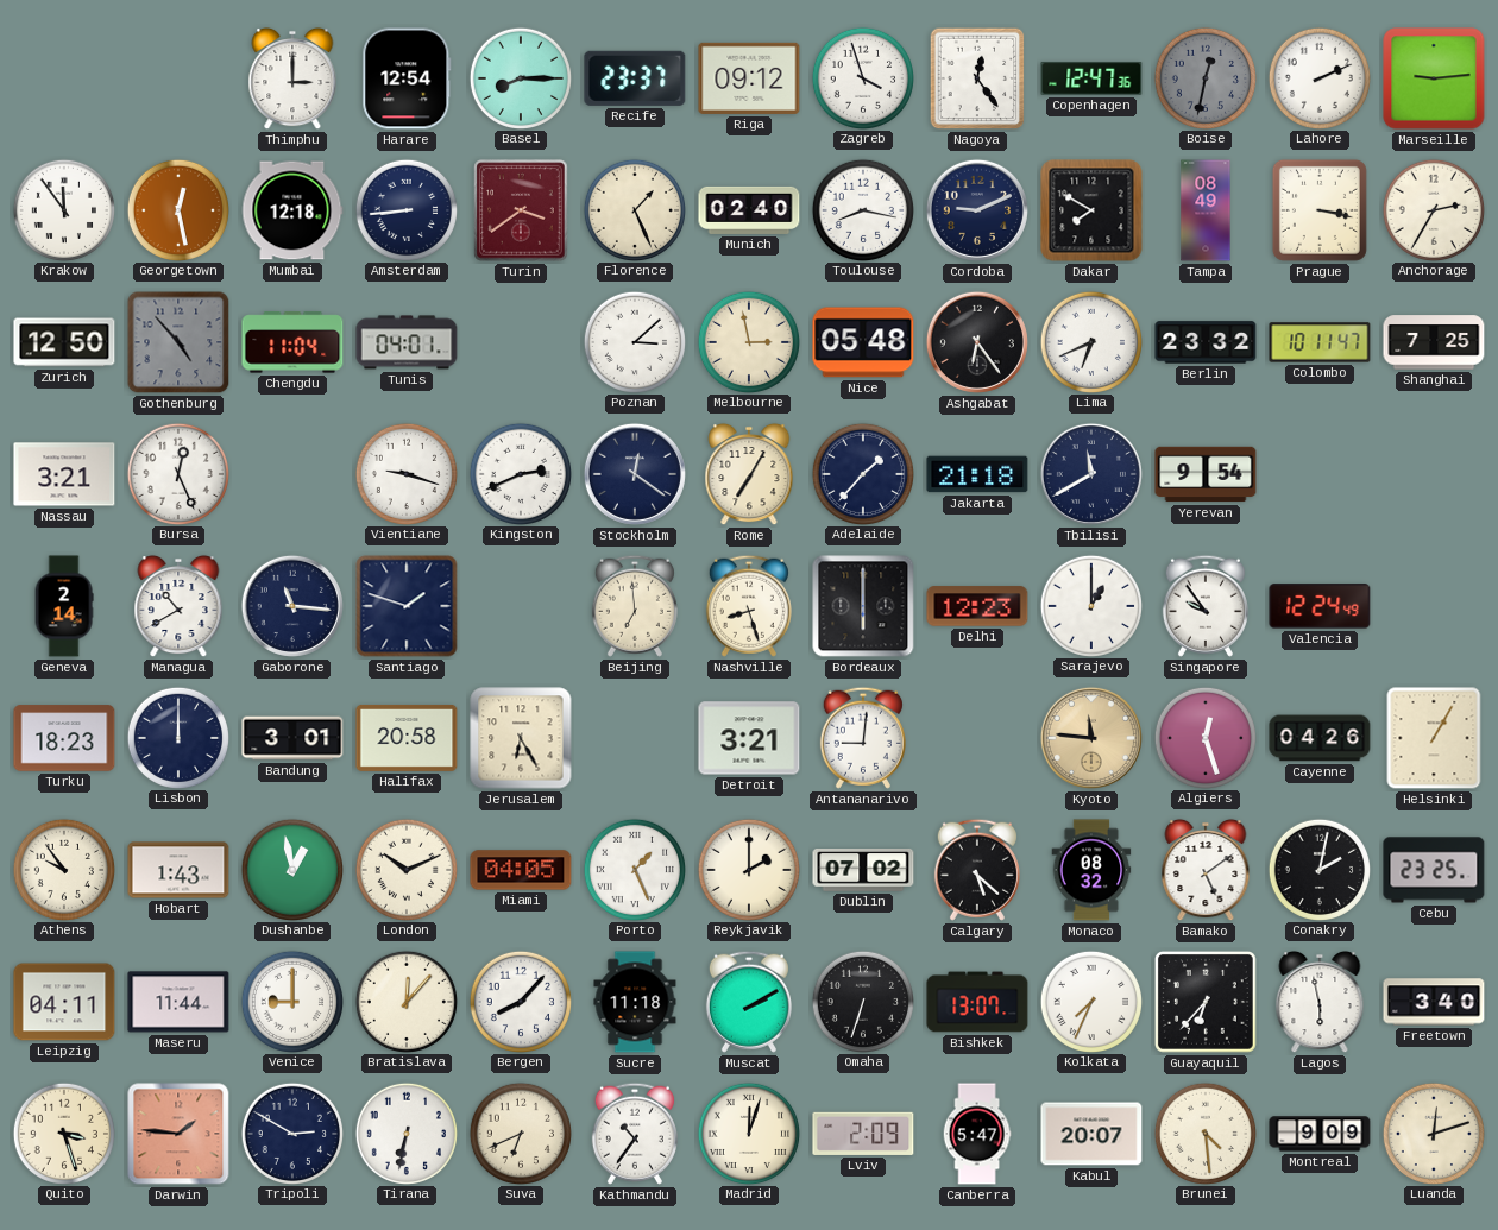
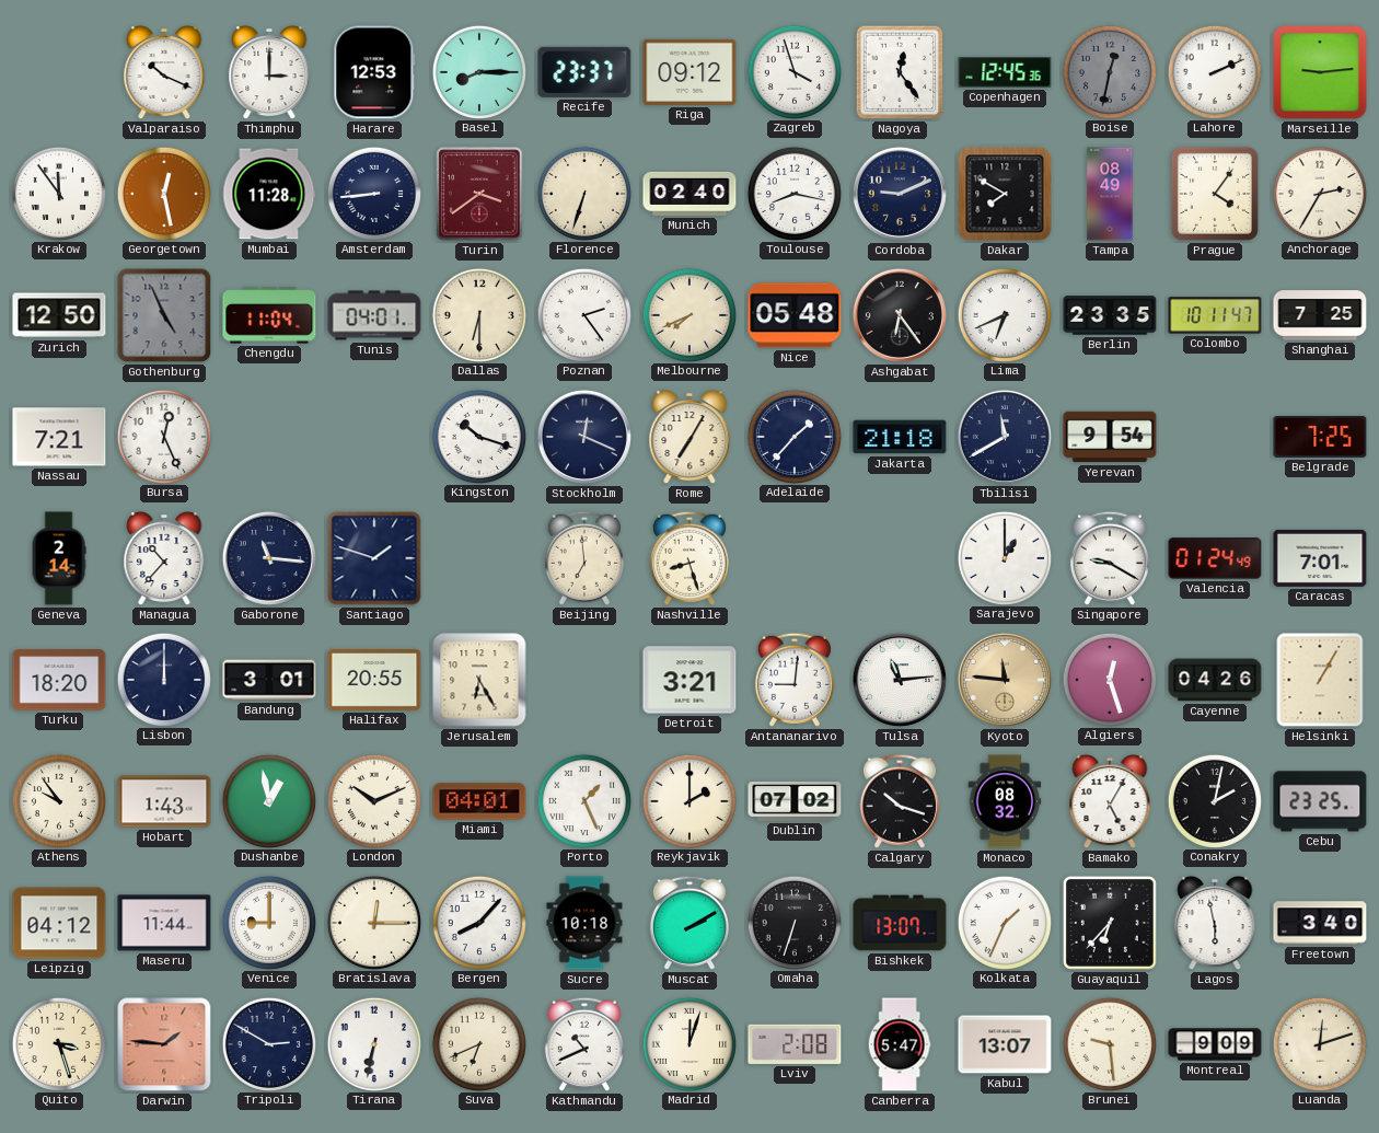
Valparaiso: none -> 10:19
Harare: 12:54 -> 12:53
Copenhagen: 12:47 -> 12:45
Mumbai: 12:18 -> 11:28
Florence: 1:26 -> 6:33
Prague: 3:17 -> 4:06
Gothenburg: 4:53 -> 4:56
Dallas: none -> 6:30
Poznan: 3:08 -> 2:24
Melbourne: 2:58 -> 7:41
Berlin: 23:32 -> 23:35
Nassau: 3:21 -> 7:21
Vientiane: 9:18 -> none
Kingston: 2:41 -> 10:18
Stockholm: 12:21 -> 12:19
Belgrade: none -> 7:25
Managua: 10:40 -> 10:37
Bordeaux: 6:00 -> none
Delhi: 12:23 -> none
Singapore: 9:54 -> 9:20
Valencia: 12:24 -> 01:24
Caracas: none -> 7:01
Turku: 18:23 -> 18:20
Halifax: 20:58 -> 20:55
Tulsa: none -> 11:14
Miami: 04:05 -> 04:01
Calgary: 5:22 -> 10:18
Bamako: 5:09 -> 5:05
Leipzig: 04:11 -> 04:12
Bratislava: 12:07 -> 12:15
Sucre: 11:18 -> 10:18
Kolkata: 7:34 -> 1:34
Kathmandu: 10:36 -> 10:41
Lviv: 2:09 -> 2:08
Kabul: 20:07 -> 13:07
Brunei: 4:29 -> 9:29
